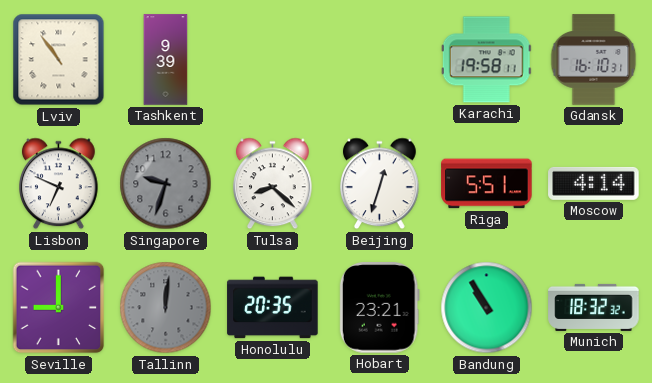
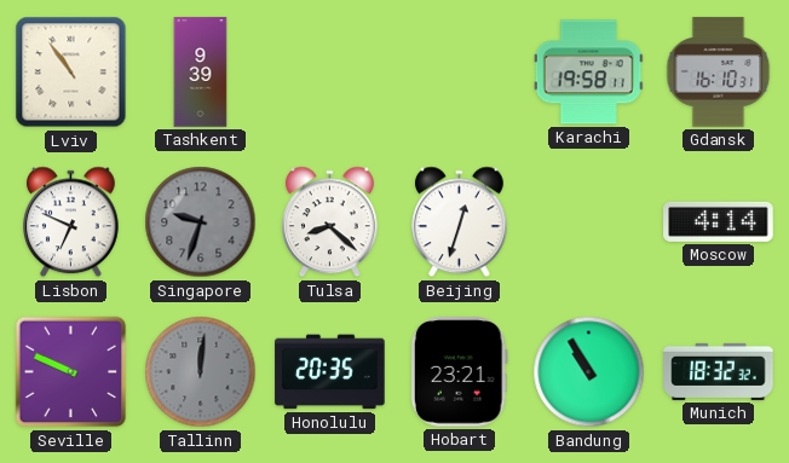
Riga: 5:51 -> none
Seville: 9:00 -> 9:49
